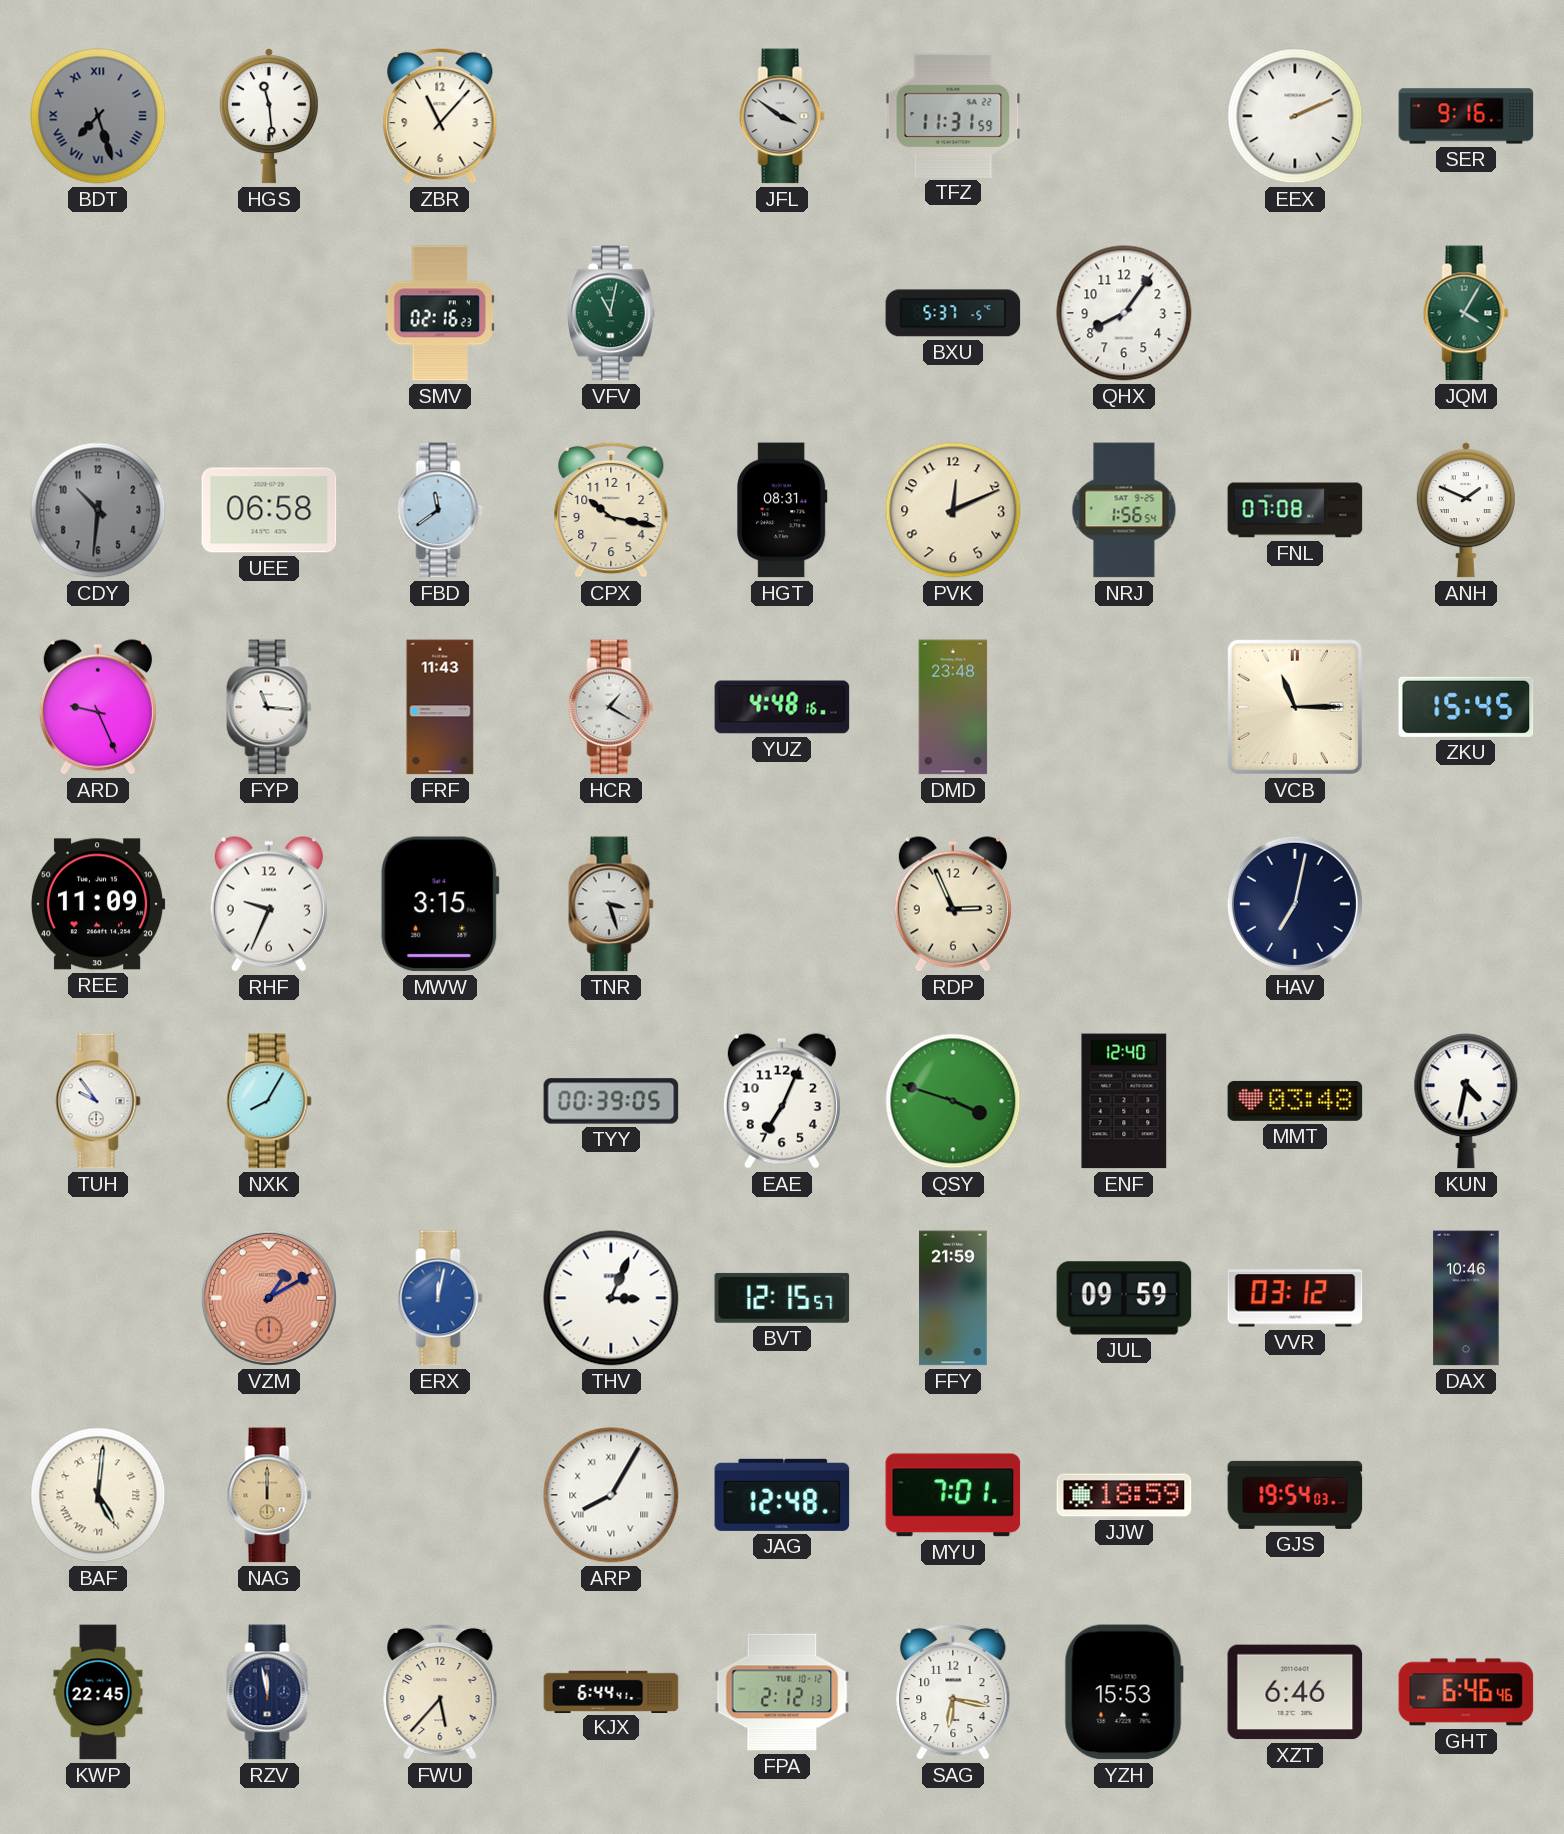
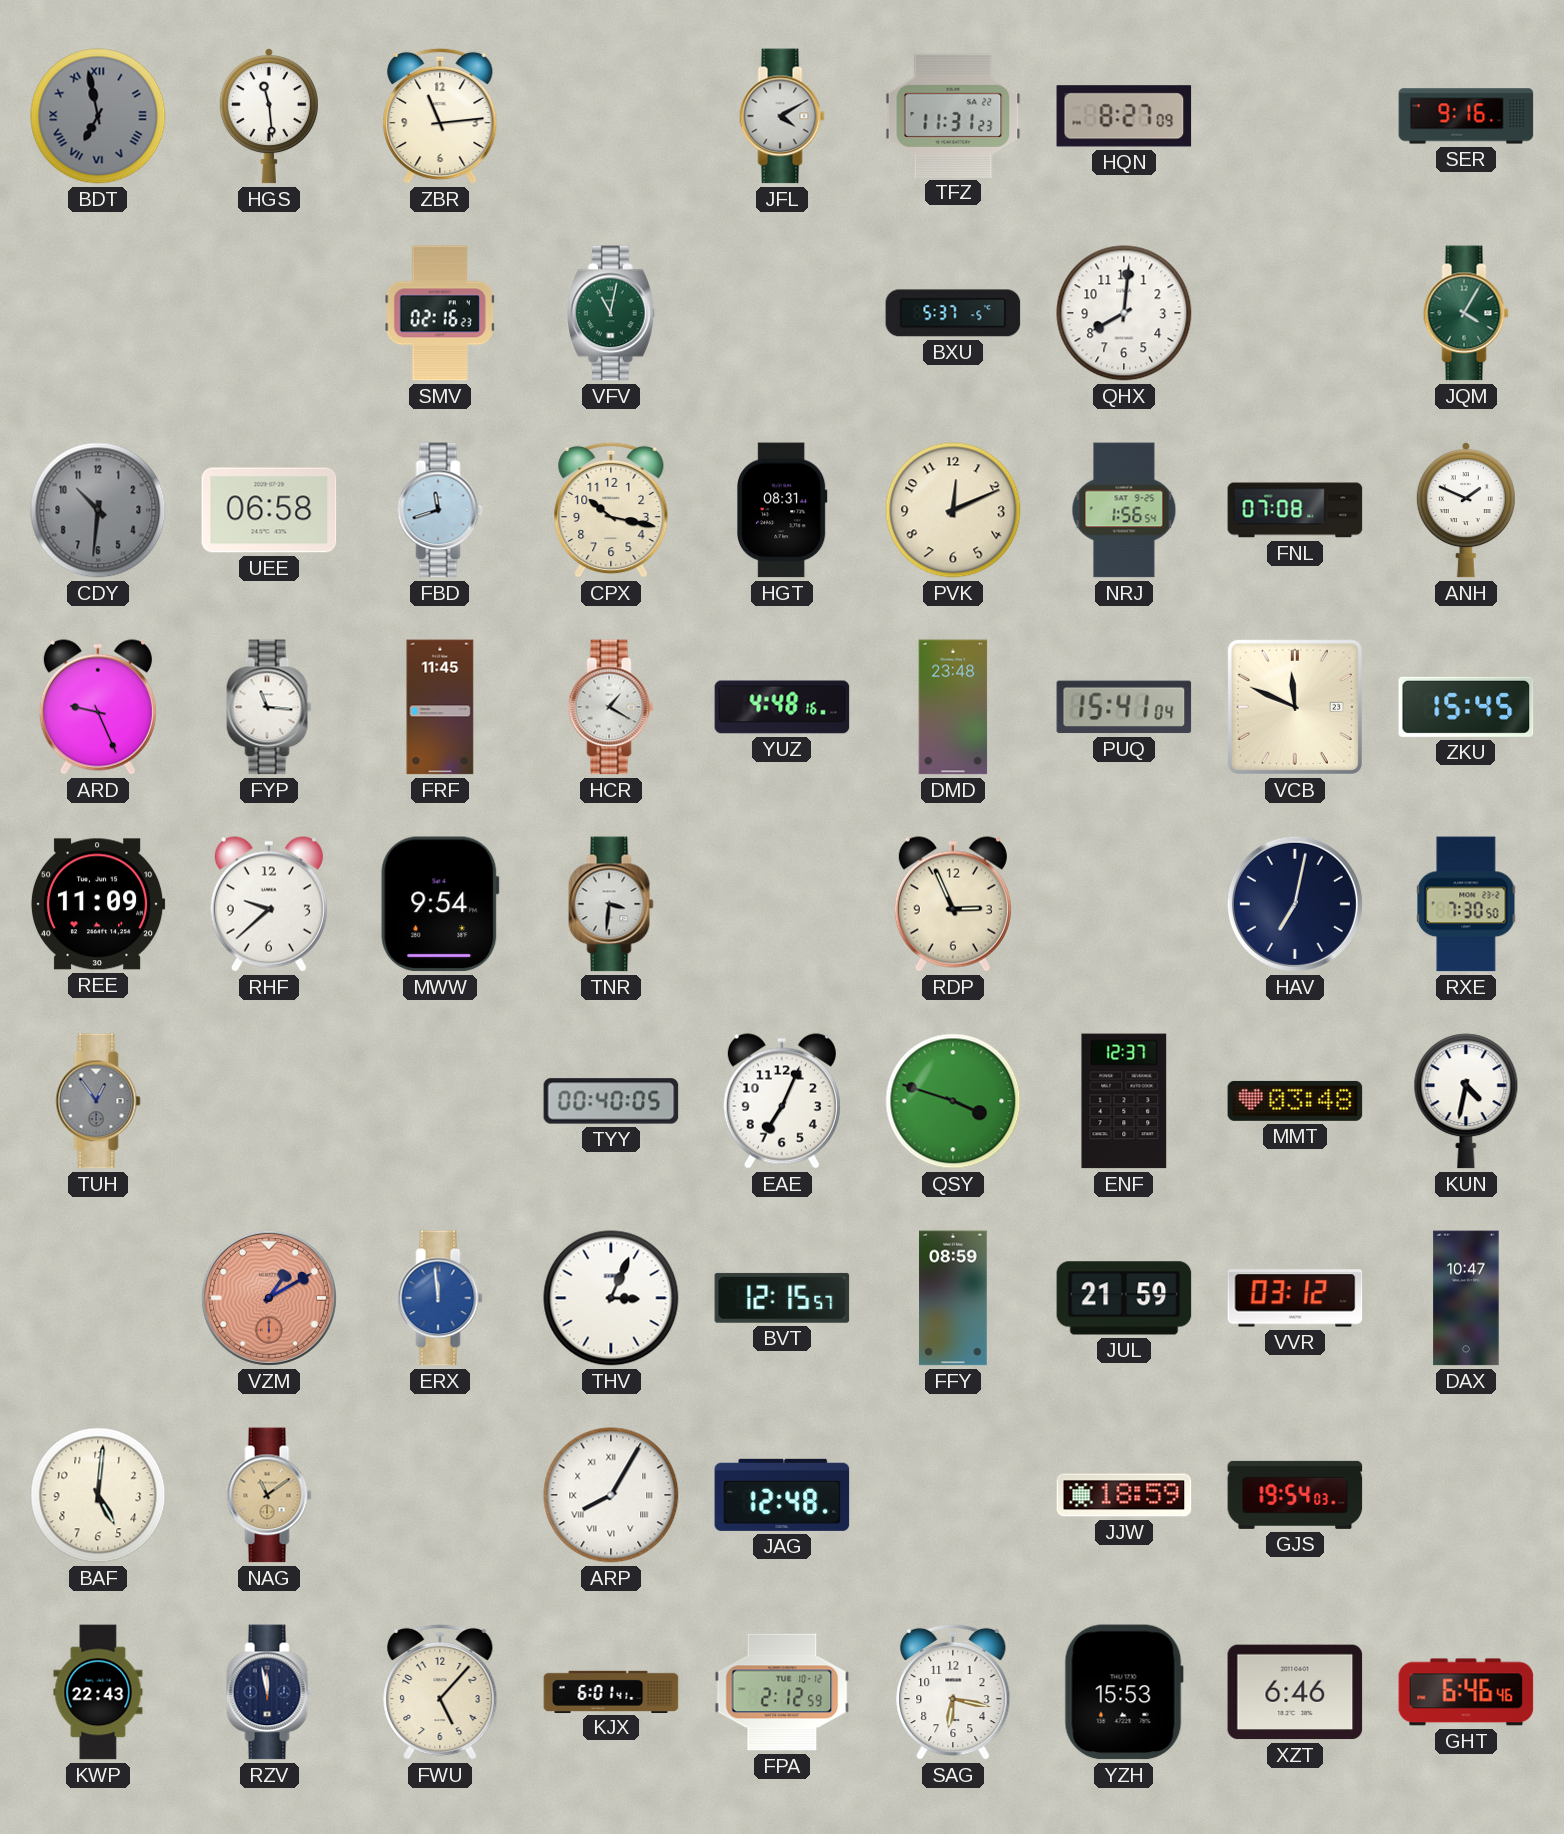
BDT: 7:27 -> 6:58
ZBR: 11:07 -> 11:14
JFL: 3:51 -> 4:10
TFZ: 11:31:59 -> 11:31:23
HQN: none -> 8:27
EEX: 2:11 -> none
QHX: 8:06 -> 8:01
FBD: 11:39 -> 11:42
FRF: 11:43 -> 11:45
PUQ: none -> 15:41
VCB: 11:15 -> 11:49
RHF: 9:34 -> 9:38
MWW: 3:15 -> 9:54
TNR: 3:27 -> 3:31
RXE: none -> 7:30
TUH: 9:54 -> 12:54
TUH dial: white -> grey
NXK: 8:05 -> none
TYY: 00:39 -> 00:40
ENF: 12:40 -> 12:37
ERX: 12:02 -> 11:59
FFY: 21:59 -> 08:59
JUL: 09:59 -> 21:59
DAX: 10:46 -> 10:47
BAF numerals: Roman -> Arabic
NAG: 12:00 -> 11:09
MYU: 7:01 -> none
KWP: 22:45 -> 22:43
FWU: 5:37 -> 5:07
KJX: 6:44 -> 6:01
FPA: 2:12:13 -> 2:12:59
